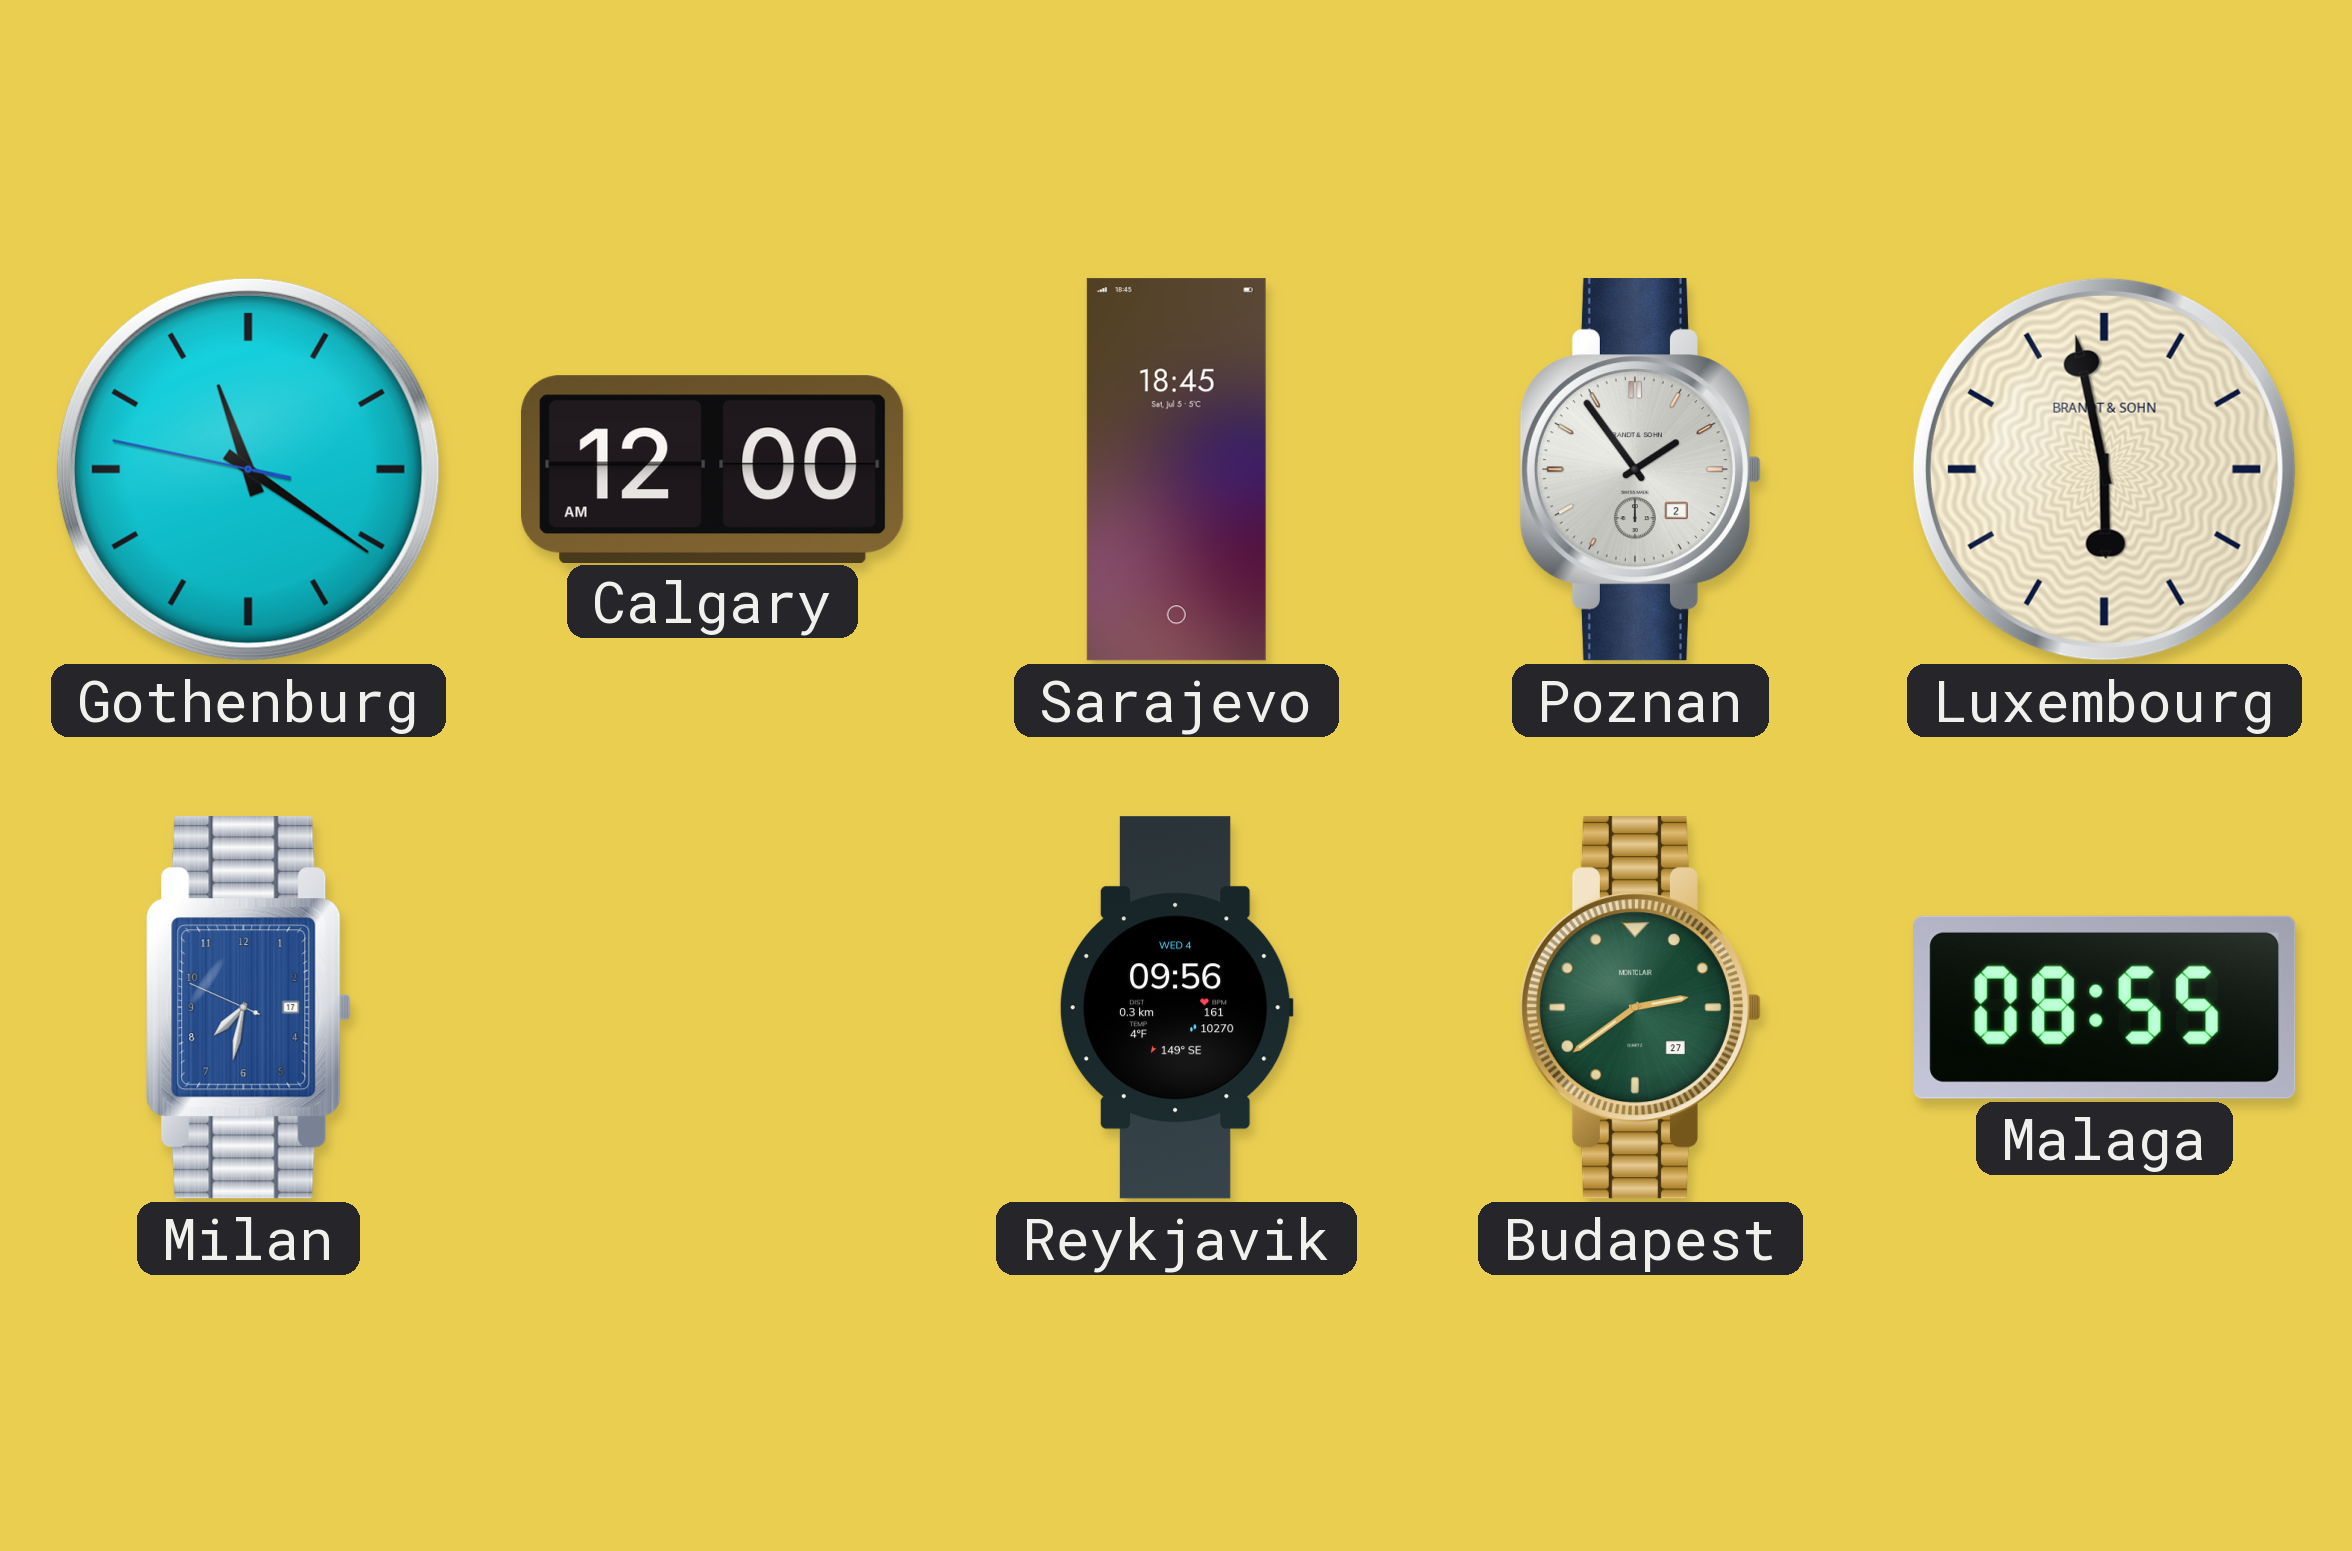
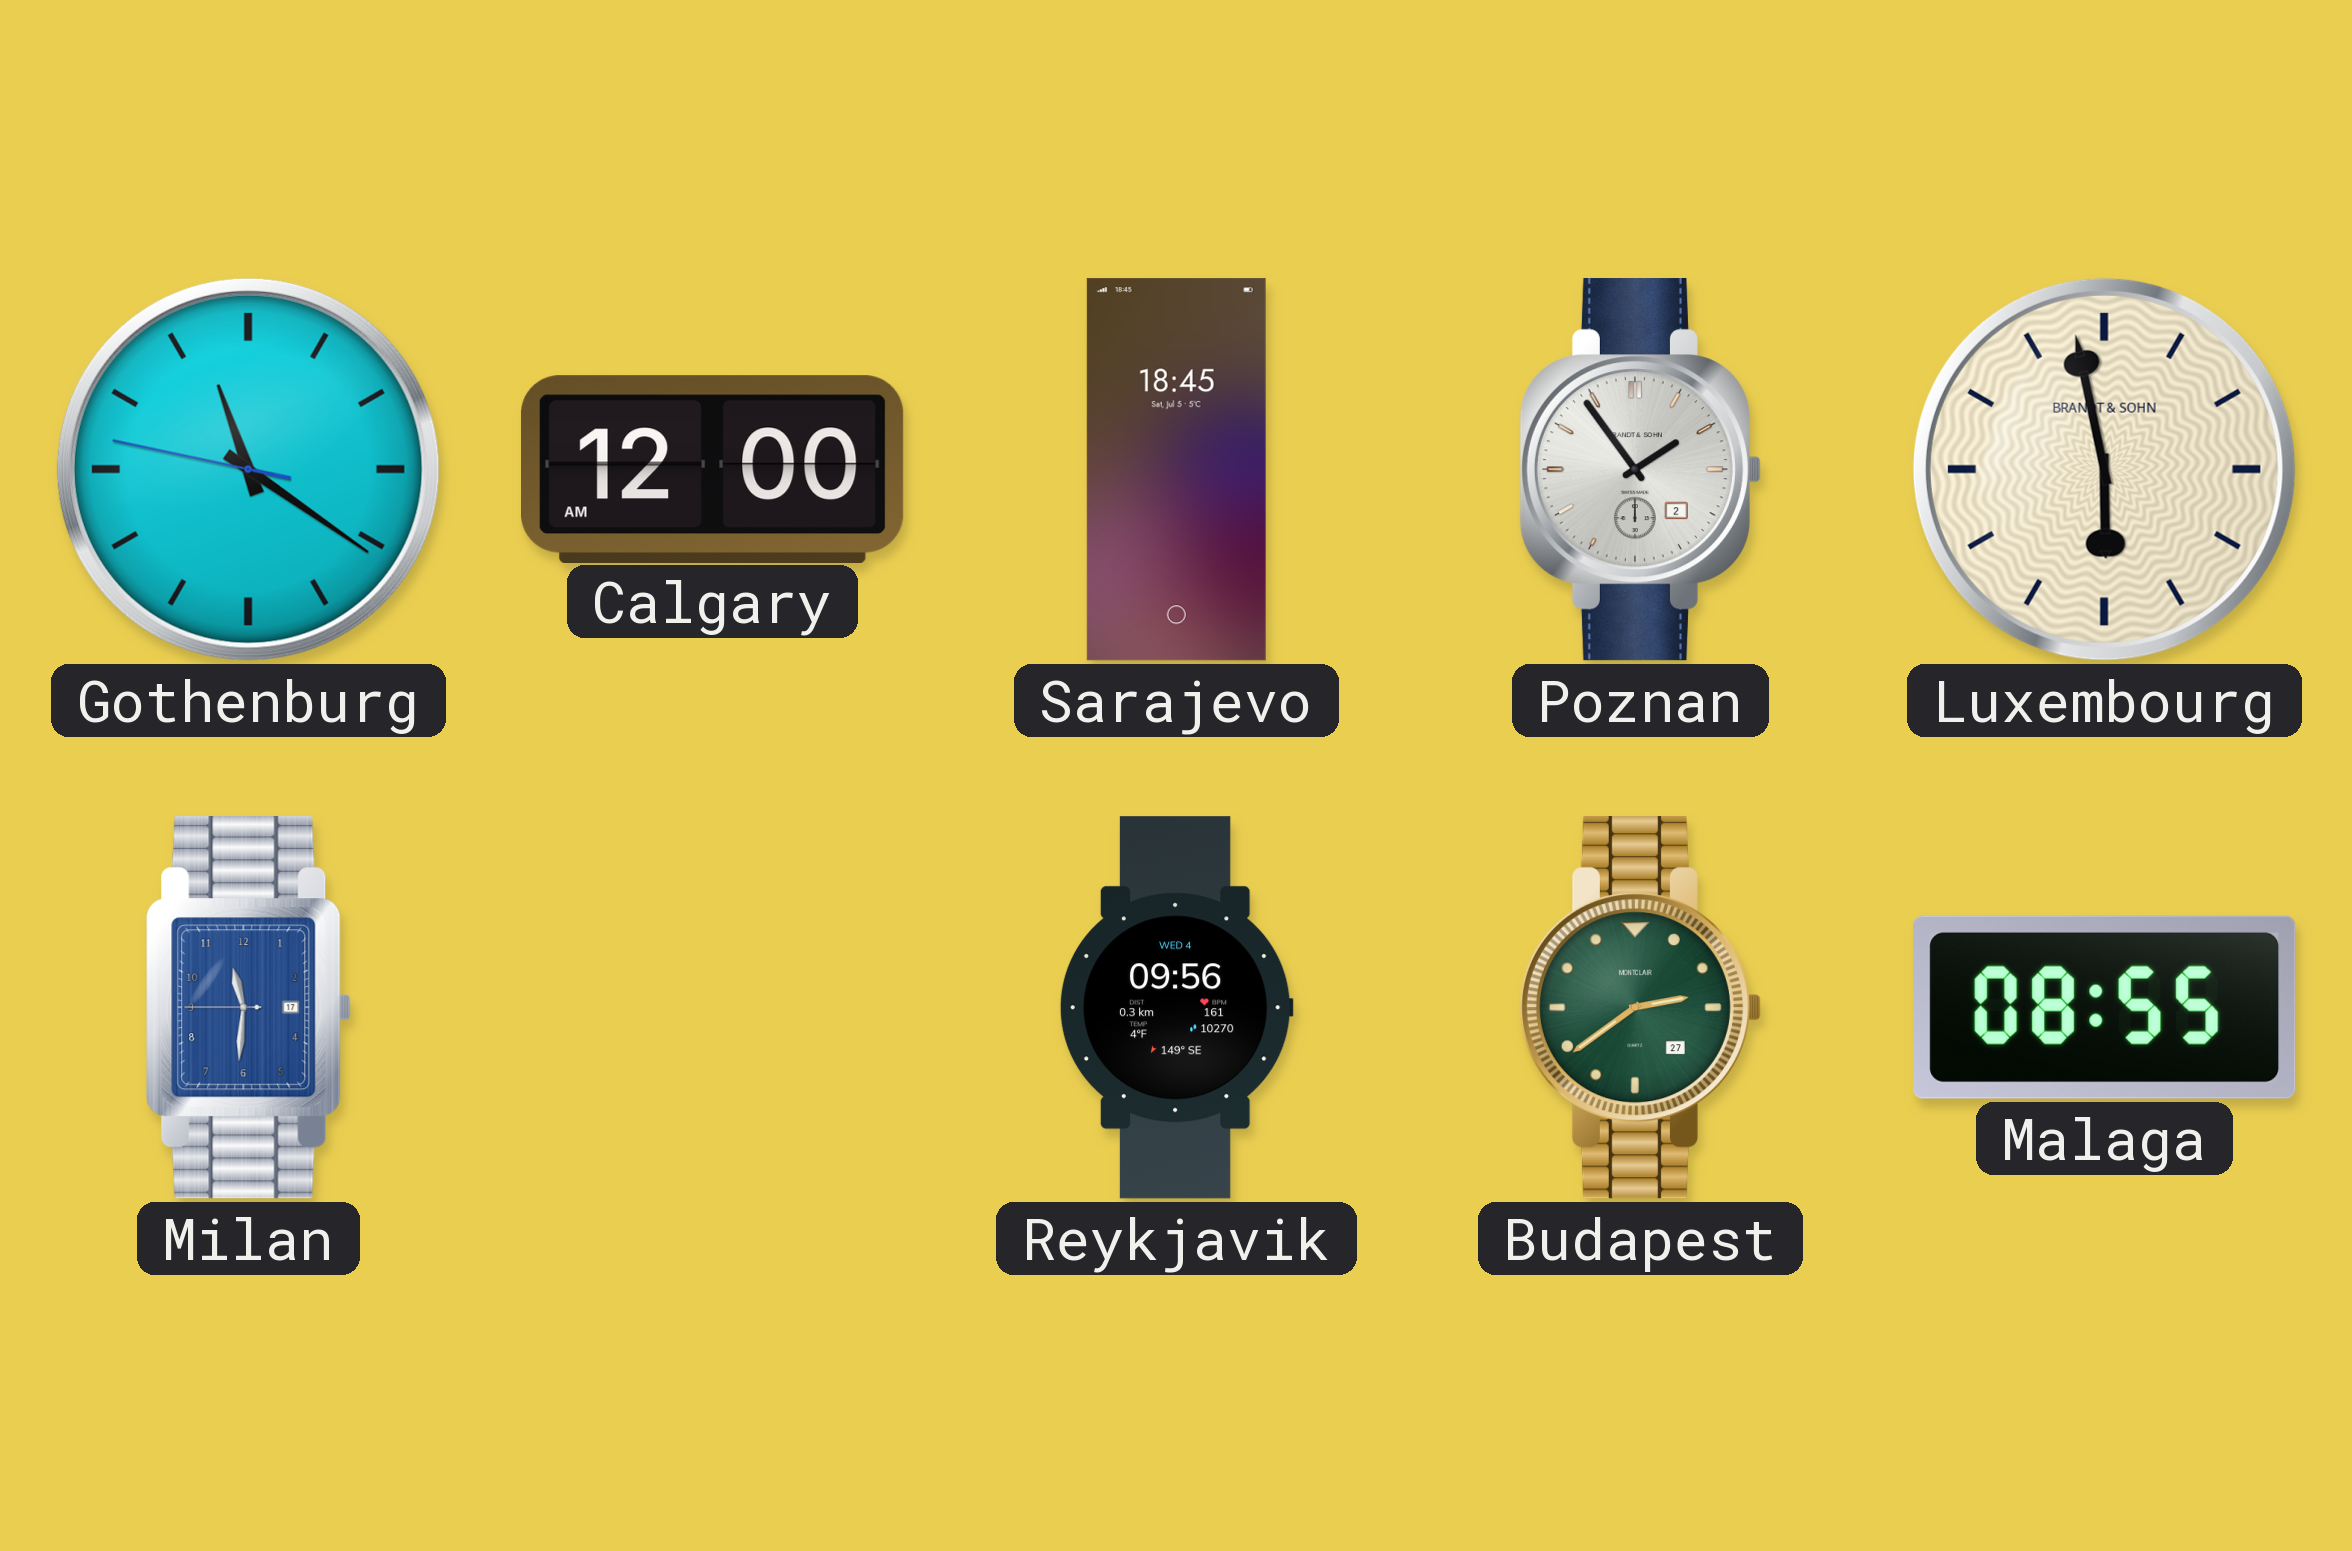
Milan: 7:31 -> 11:30
